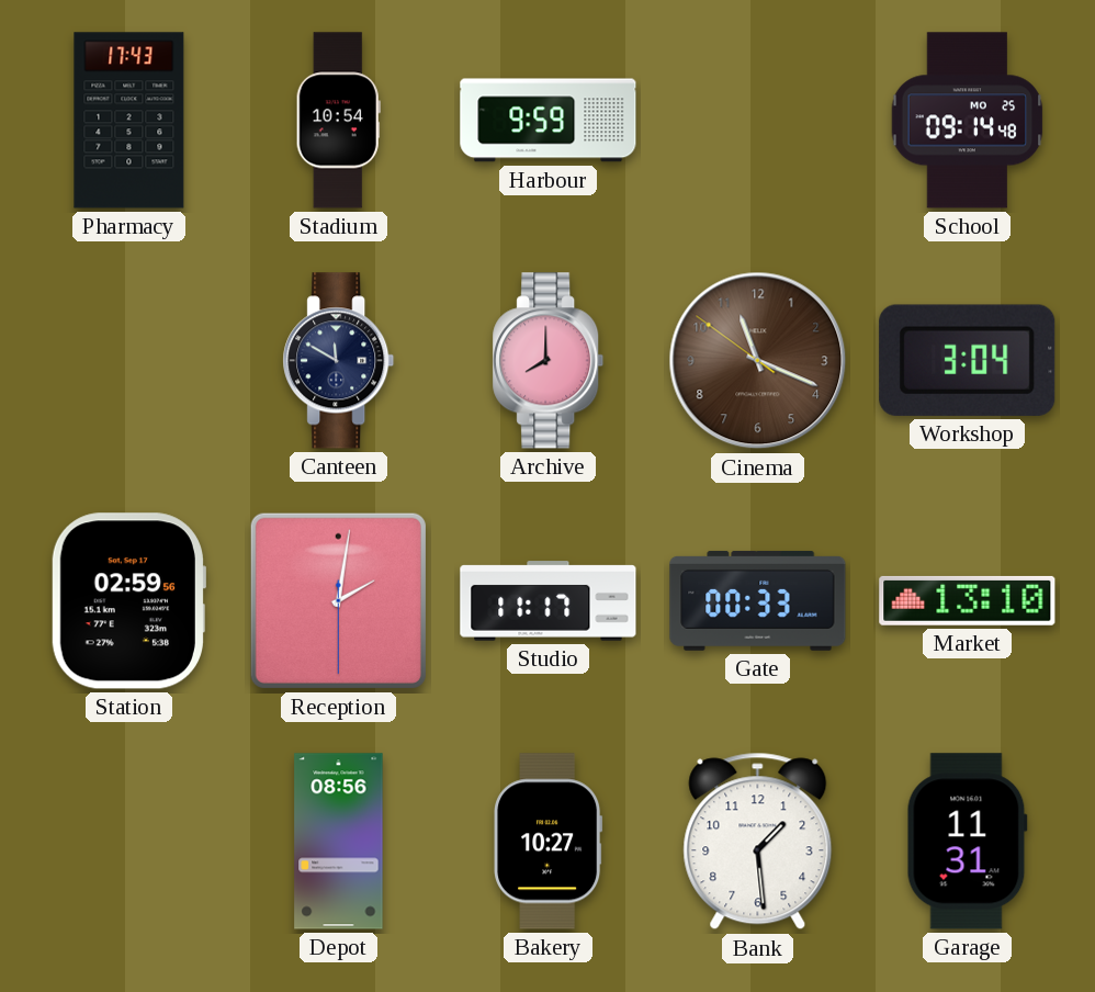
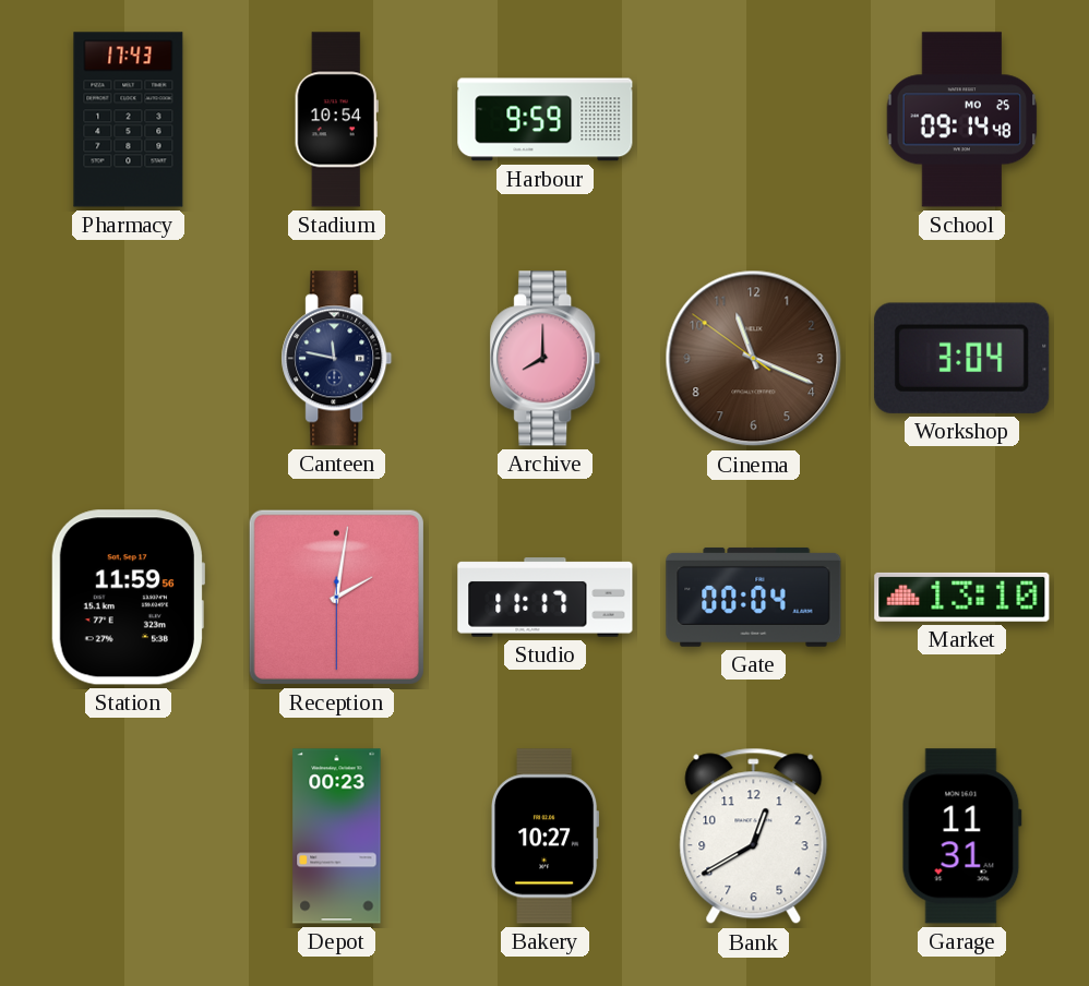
Canteen: 11:50 -> 11:47
Station: 02:59 -> 11:59
Gate: 00:33 -> 00:04
Depot: 08:56 -> 00:23
Bank: 1:29 -> 12:40
